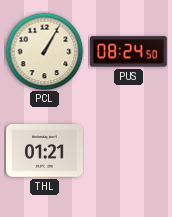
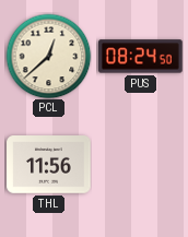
PCL: 1:05 -> 12:38
THL: 01:21 -> 11:56
